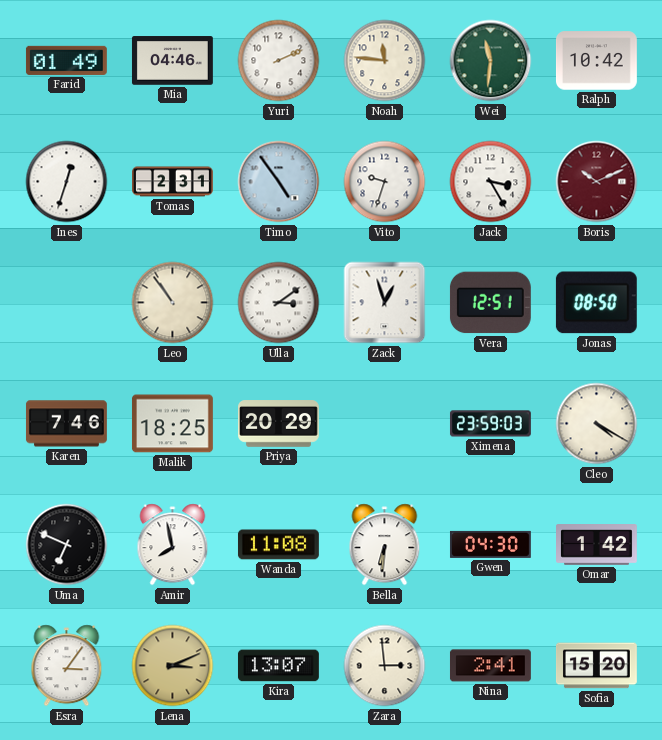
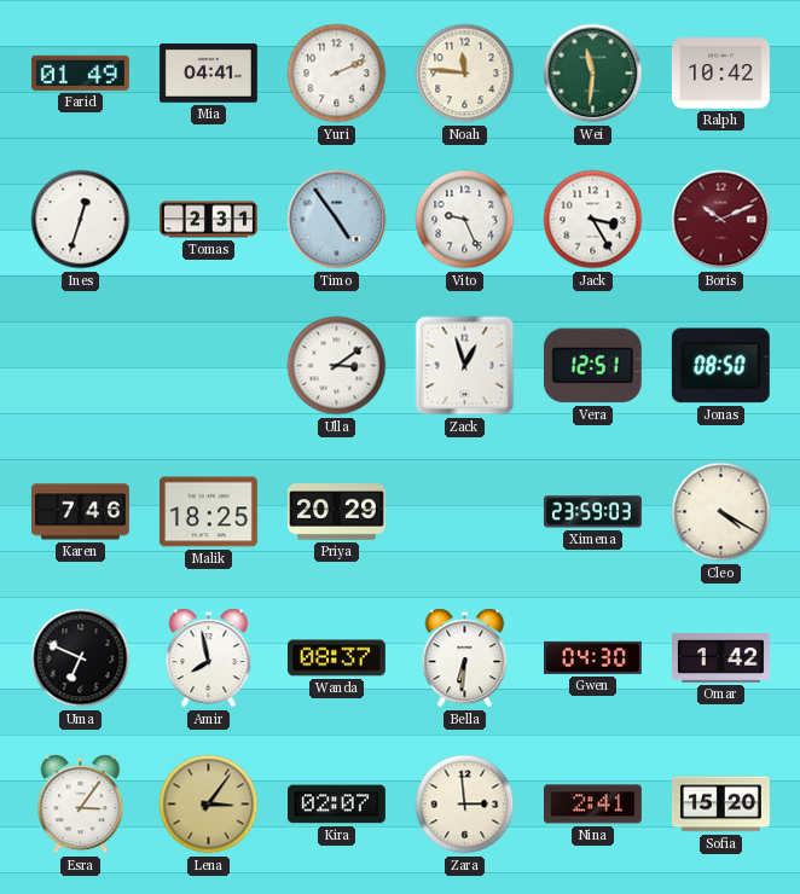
Mia: 04:46 -> 04:41
Vito: 9:33 -> 9:26
Leo: 10:54 -> none
Wanda: 11:08 -> 08:37
Lena: 3:11 -> 3:06
Kira: 13:07 -> 02:07
